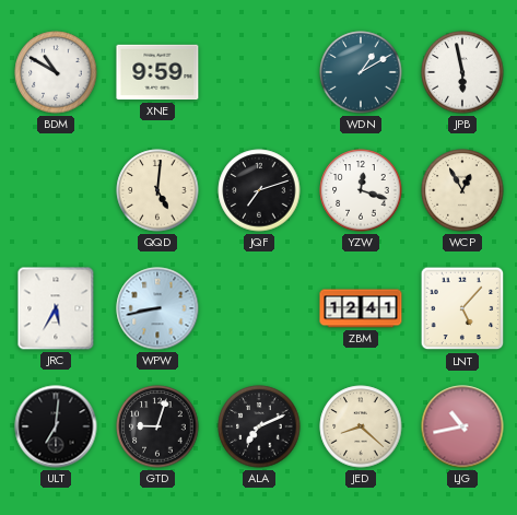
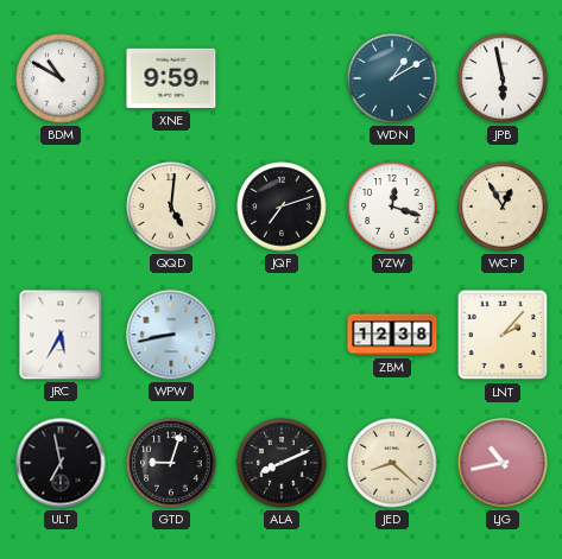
ZBM: 12:41 -> 12:38
LNT: 5:07 -> 2:07
ULT: 7:01 -> 6:58
ALA: 7:11 -> 8:11
